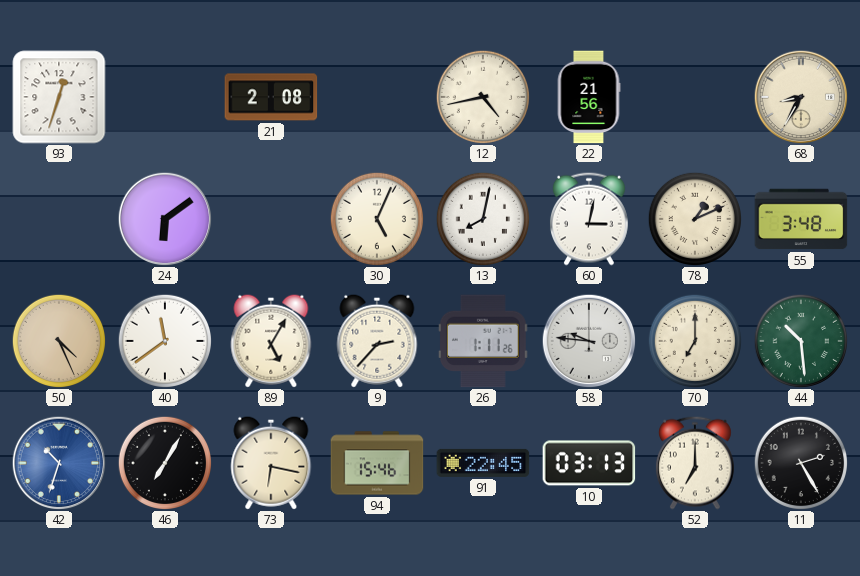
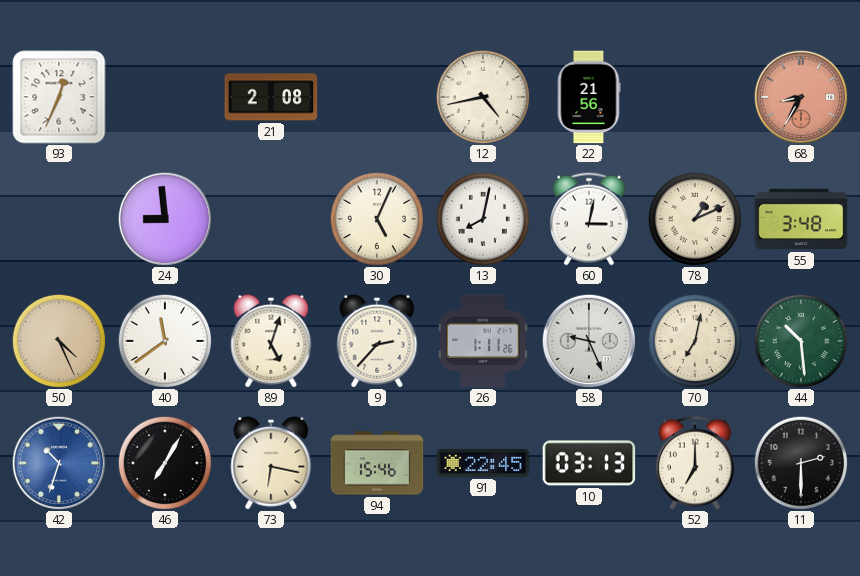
93: 12:33 -> 12:34
68 dial: cream -> salmon
24: 6:09 -> 8:59
89: 5:05 -> 5:03
58: 9:46 -> 9:26
70: 7:00 -> 7:02
11: 2:25 -> 2:30
